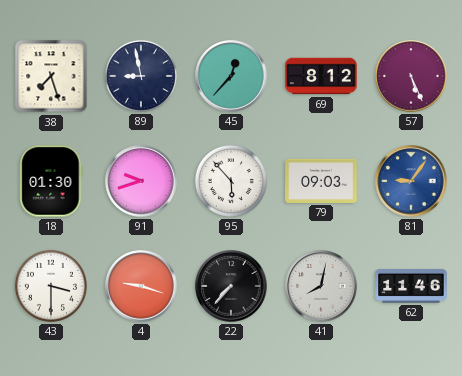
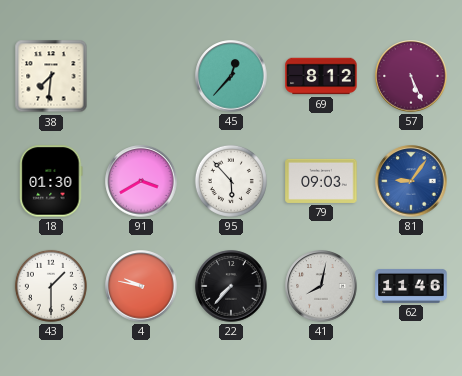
38: 7:27 -> 7:31
89: 8:58 -> none
91: 9:42 -> 3:40
43: 3:30 -> 1:30
4: 9:18 -> 9:47
